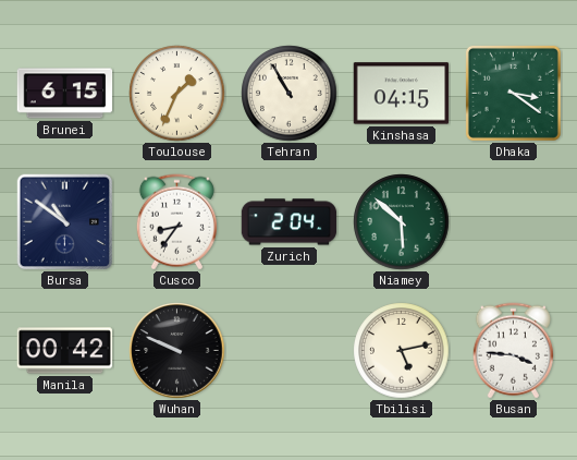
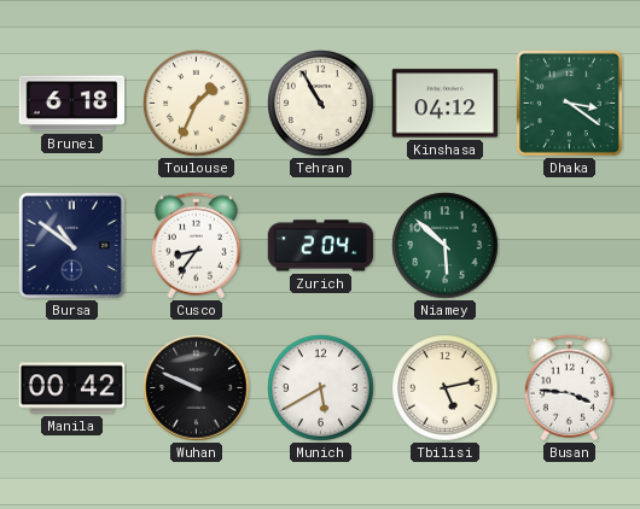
Brunei: 6:15 -> 6:18
Kinshasa: 04:15 -> 04:12
Munich: none -> 5:40
